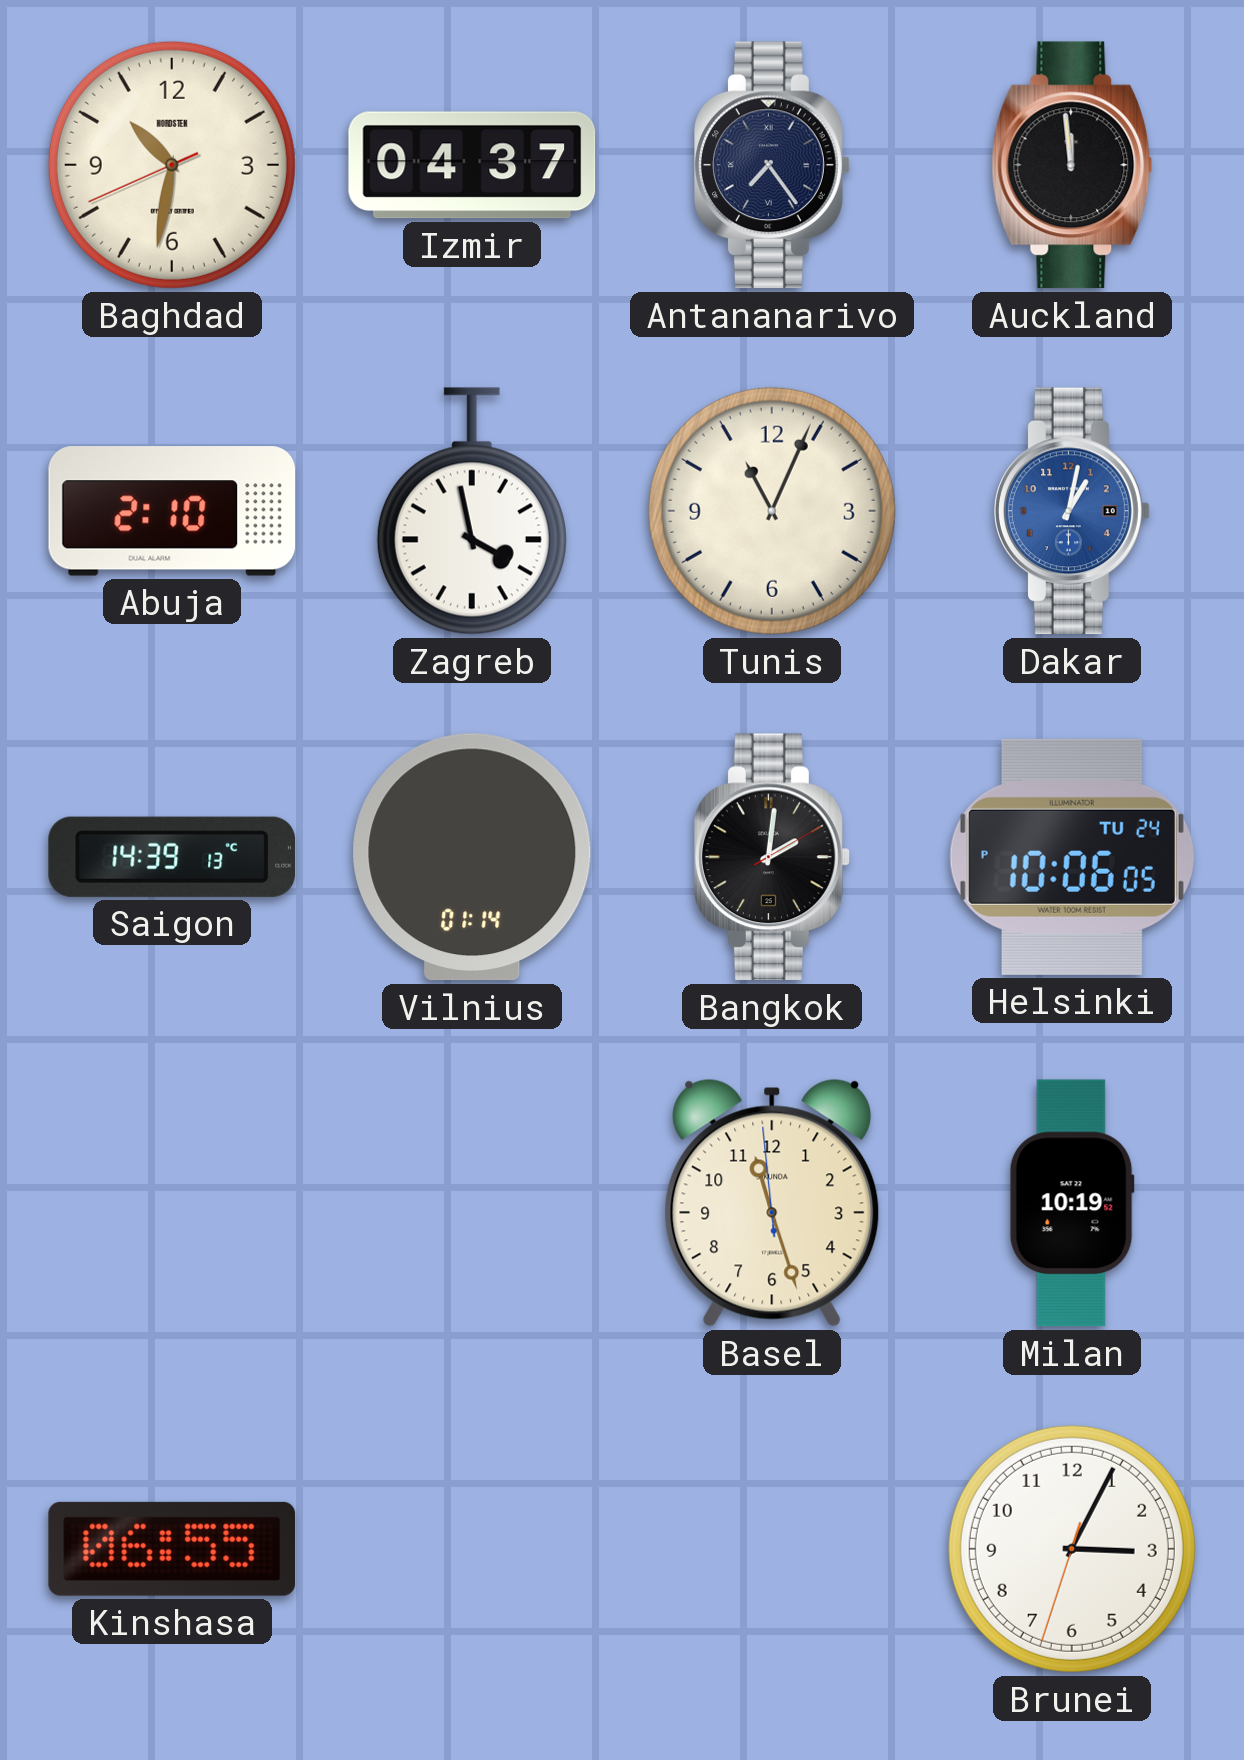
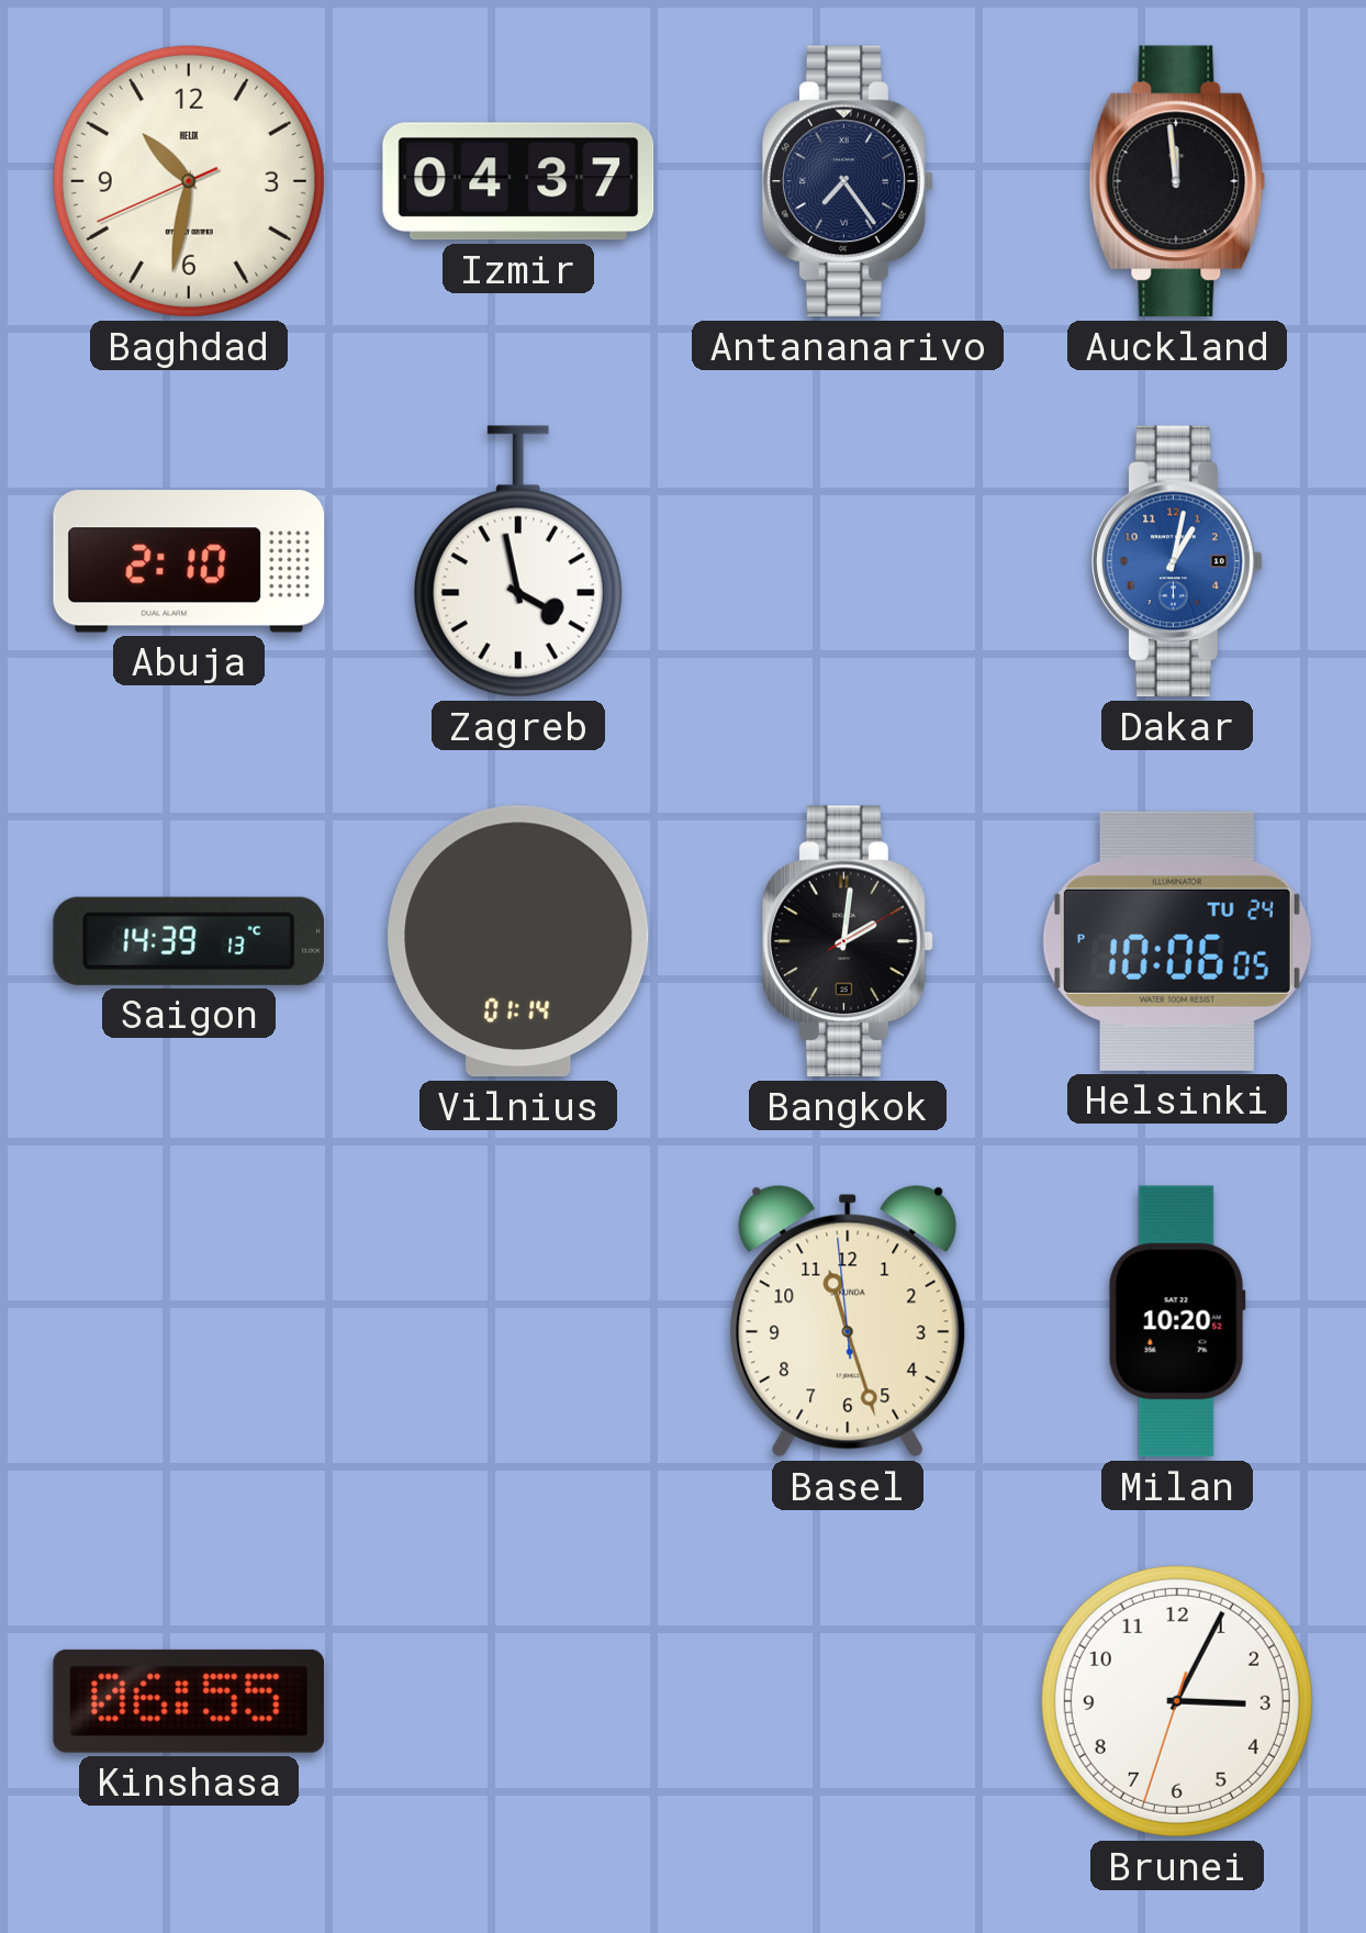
Baghdad brand: NORDSTEN -> HELIX
Tunis: 11:04 -> none
Milan: 10:19 -> 10:20
